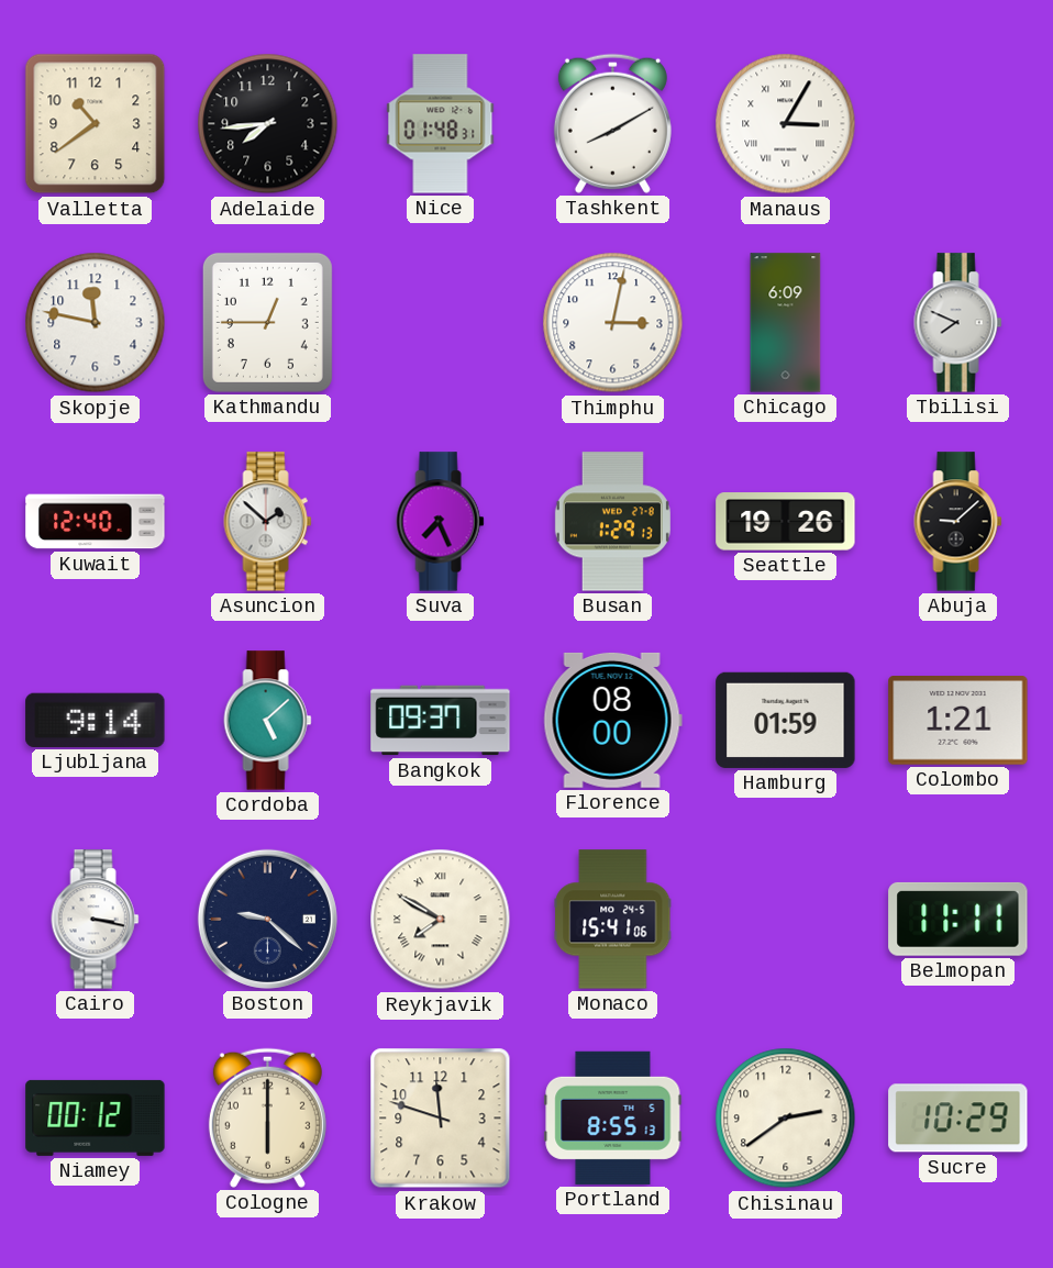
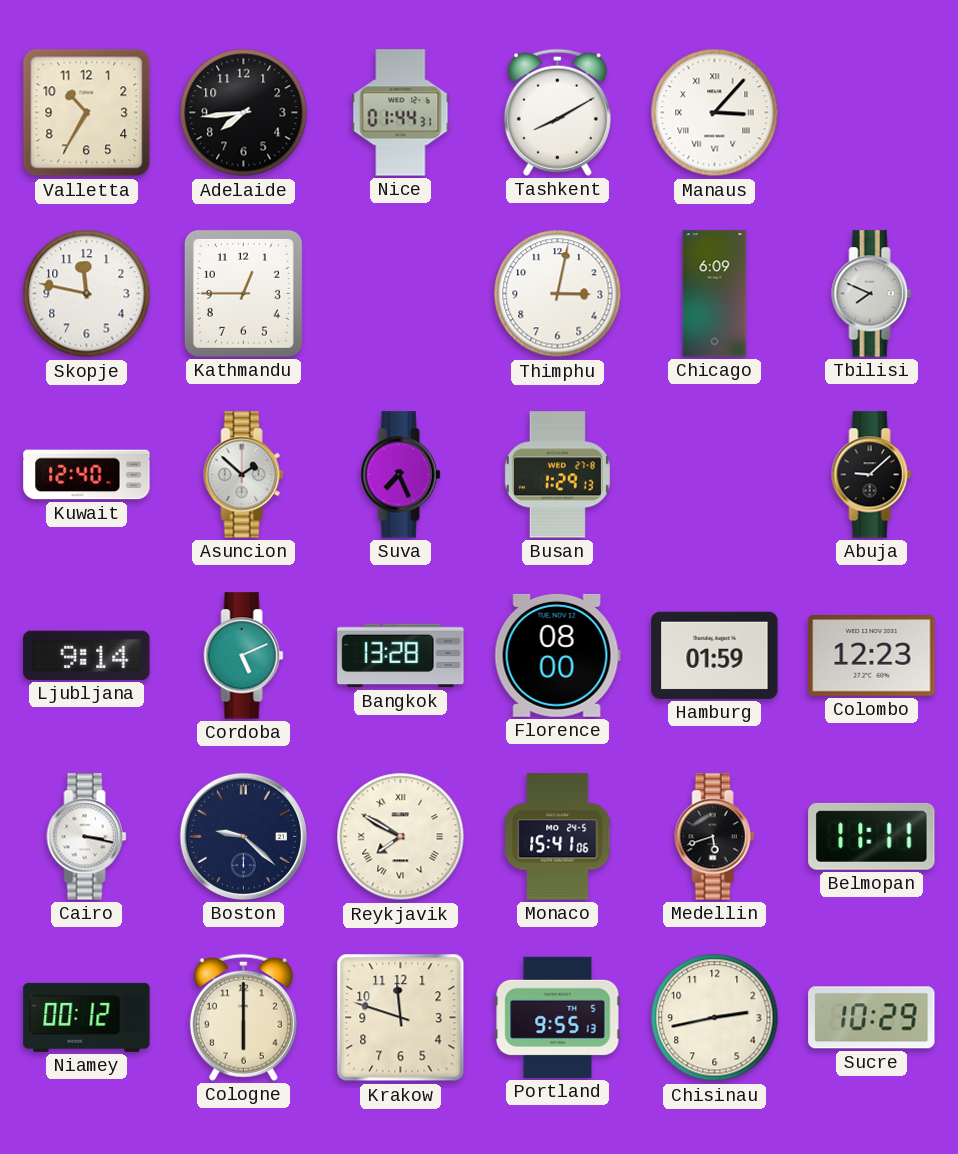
Valletta: 10:39 -> 10:35
Nice: 01:48 -> 01:44
Manaus: 3:05 -> 3:07
Seattle: 19:26 -> none
Cordoba: 5:08 -> 5:11
Bangkok: 09:37 -> 13:28
Colombo: 1:21 -> 12:23
Medellin: none -> 5:42
Portland: 8:55 -> 9:55
Chisinau: 2:39 -> 2:43
